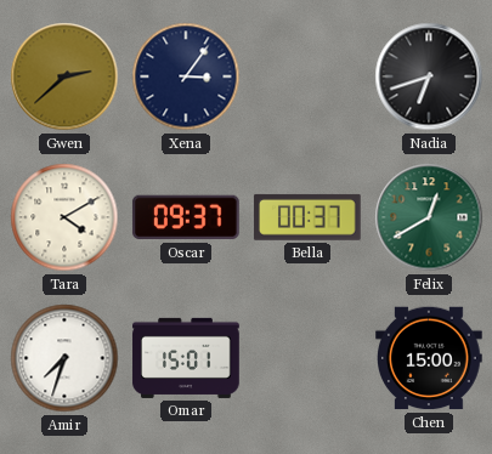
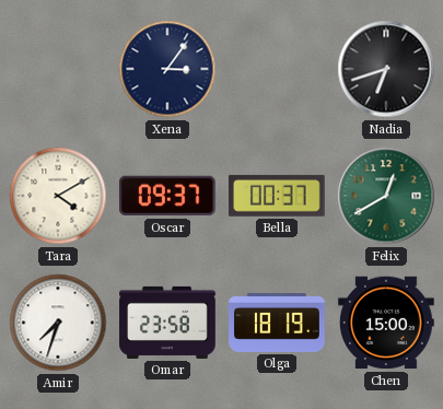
Gwen: 2:38 -> none
Omar: 15:01 -> 23:58
Olga: none -> 18:19
